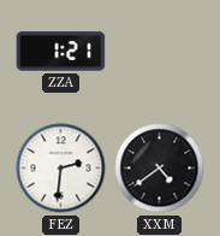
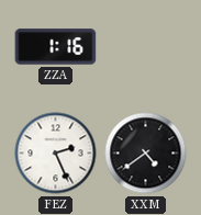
ZZA: 1:21 -> 1:16
FEZ: 2:31 -> 2:26
